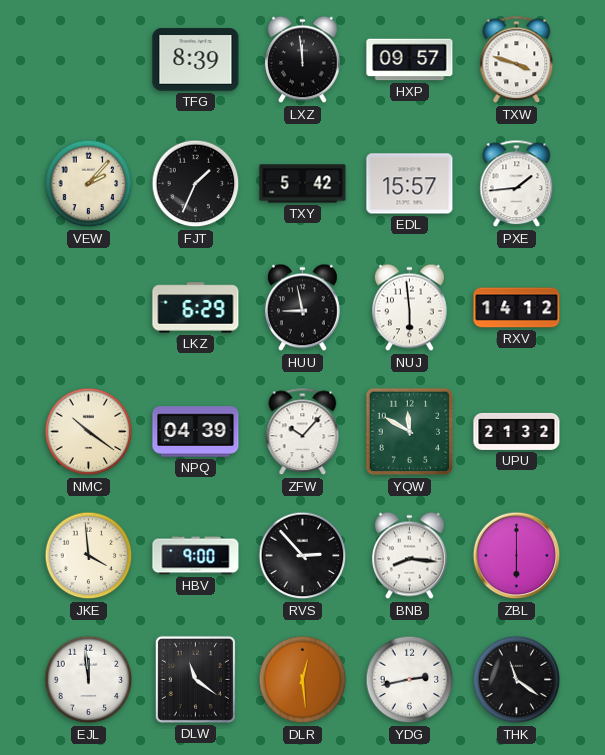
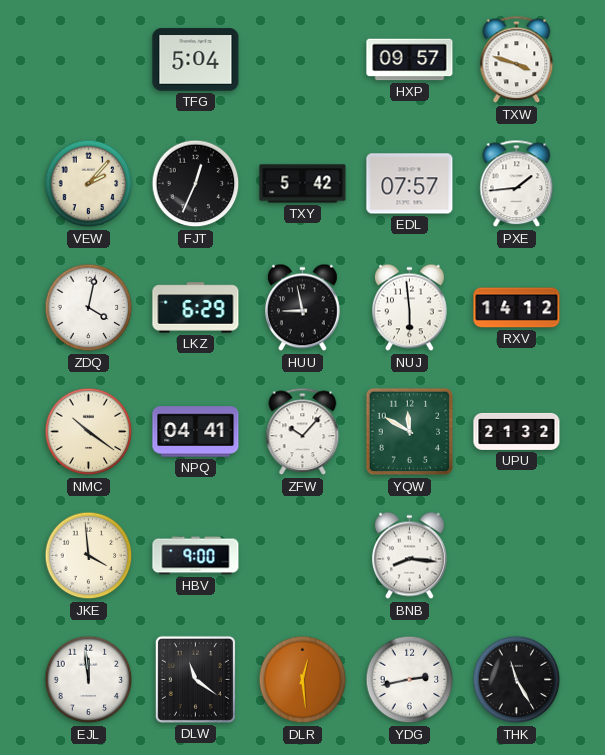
TFG: 8:39 -> 5:04
LXZ: 11:59 -> none
FJT: 1:34 -> 12:34
EDL: 15:57 -> 07:57
ZDQ: none -> 4:02
NPQ: 04:39 -> 04:41
RVS: 2:53 -> none
ZBL: 6:00 -> none
THK: 11:21 -> 11:25
